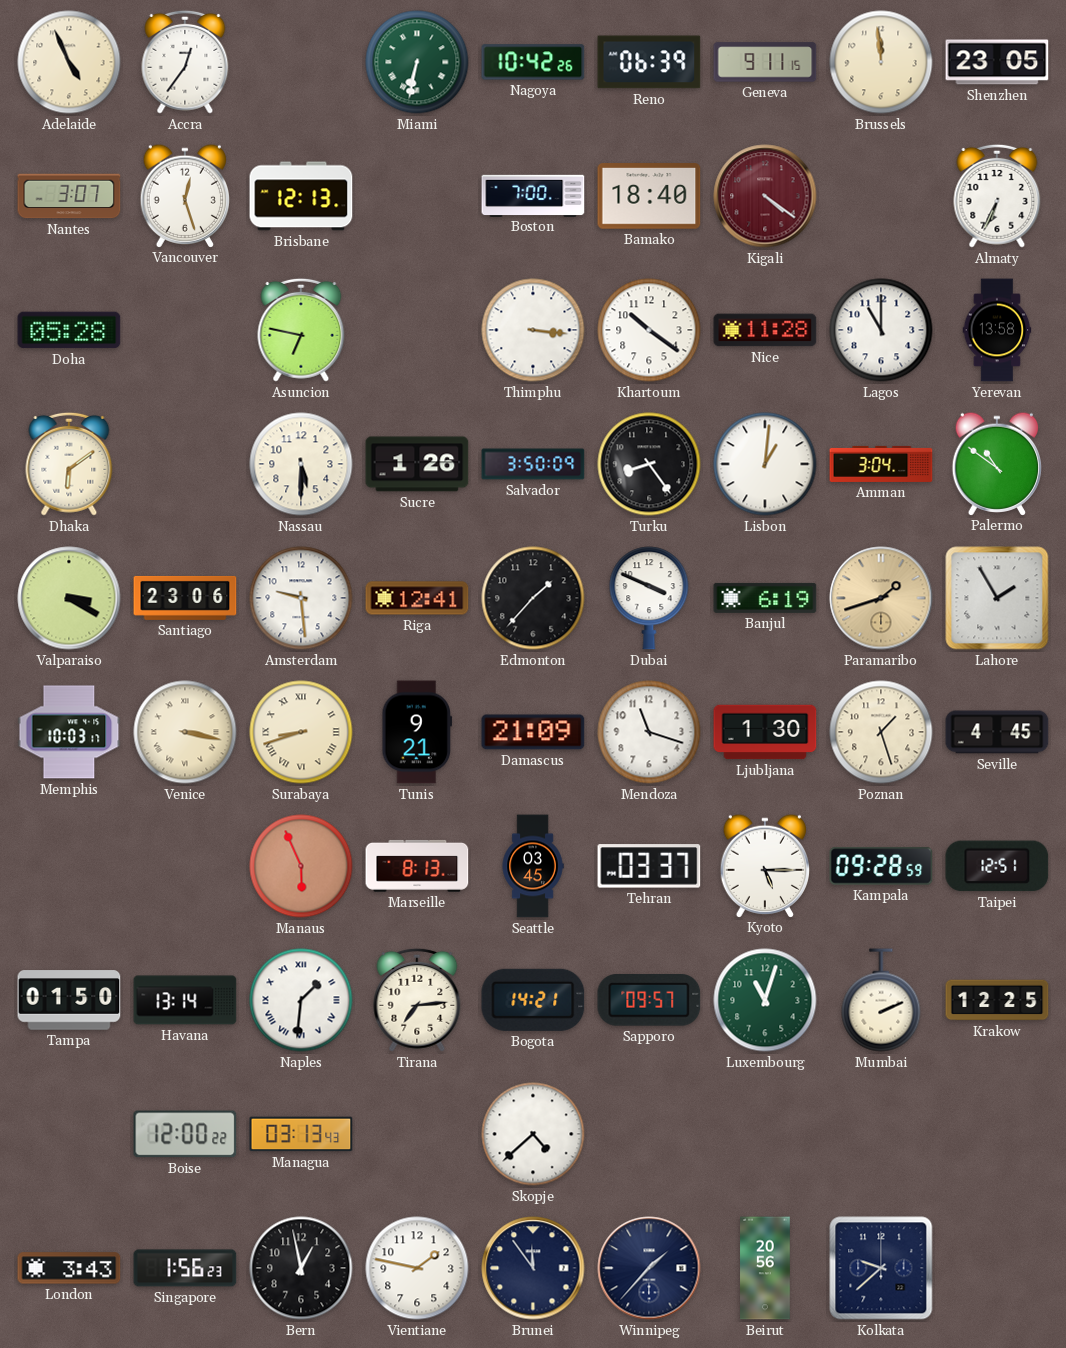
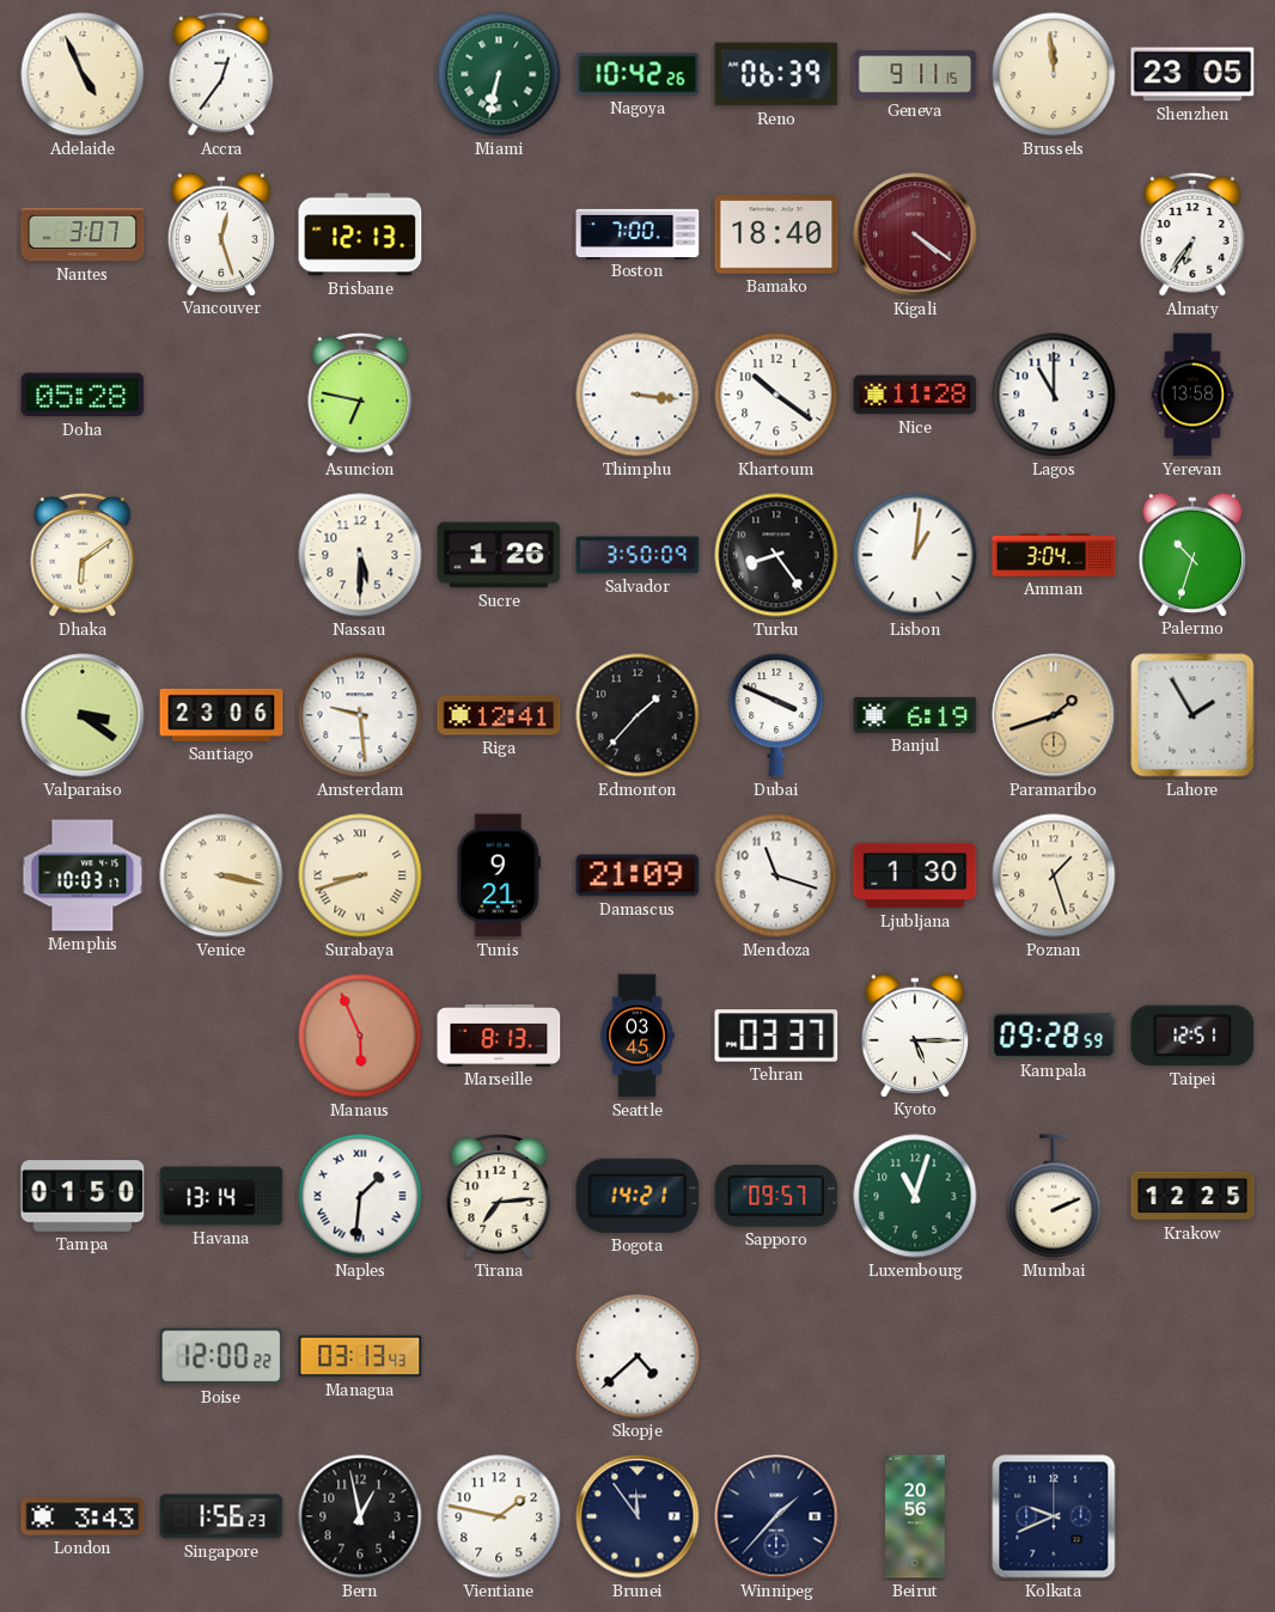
Almaty: 6:34 -> 6:36
Palermo: 10:51 -> 10:33
Valparaiso: 3:20 -> 3:21
Seville: 4:45 -> none
Kolkata: 9:38 -> 9:41
